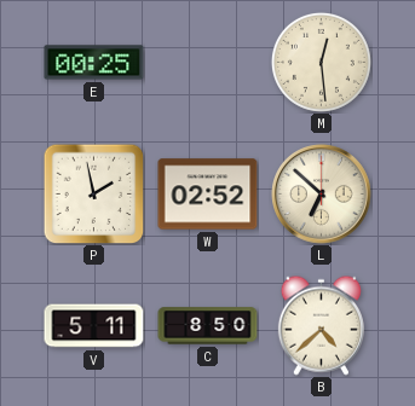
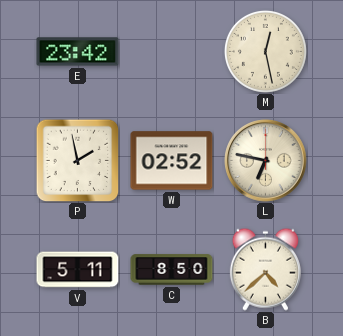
E: 00:25 -> 23:42
M: 12:29 -> 12:28
L: 6:52 -> 6:47
